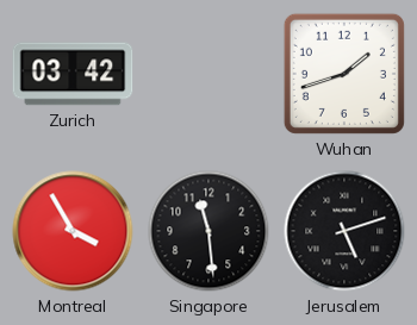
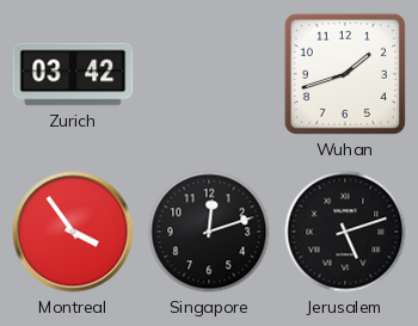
Montreal: 3:55 -> 3:54
Singapore: 11:29 -> 12:12
